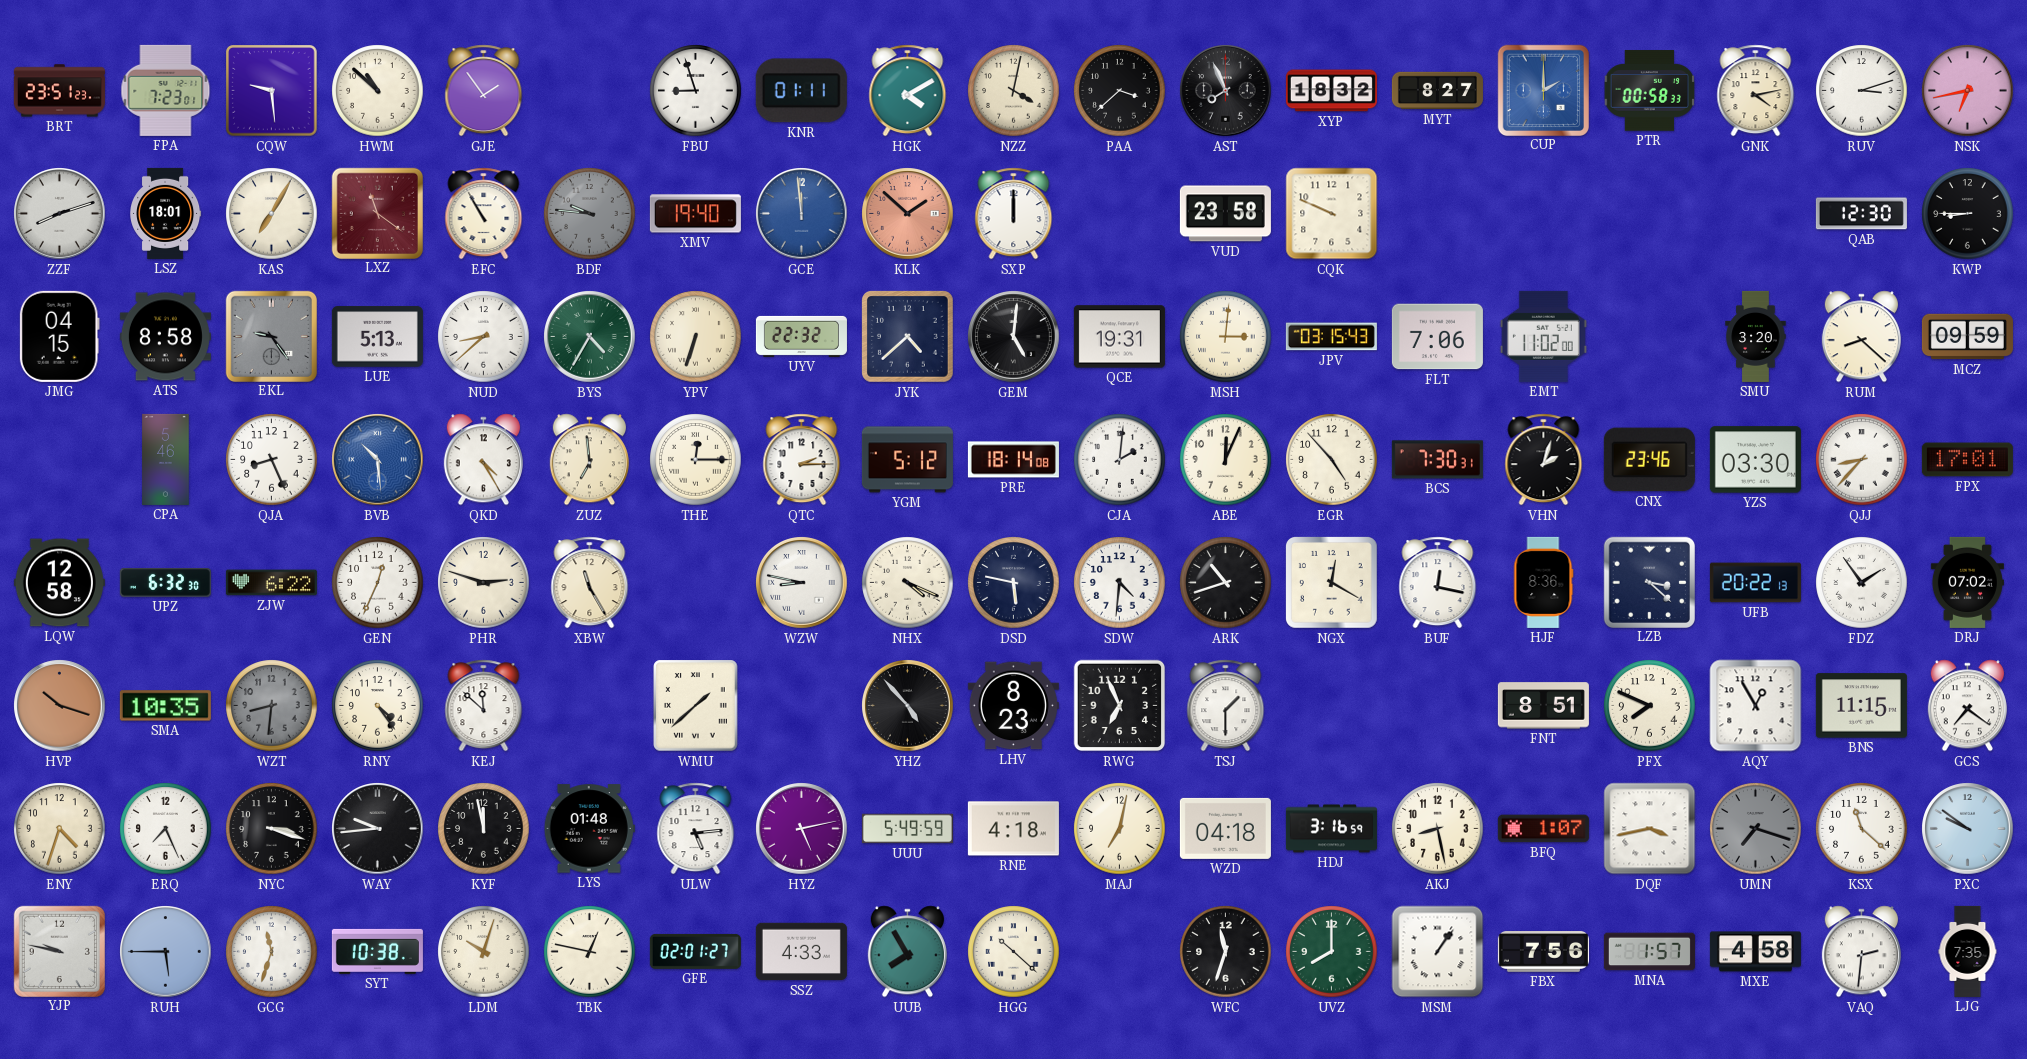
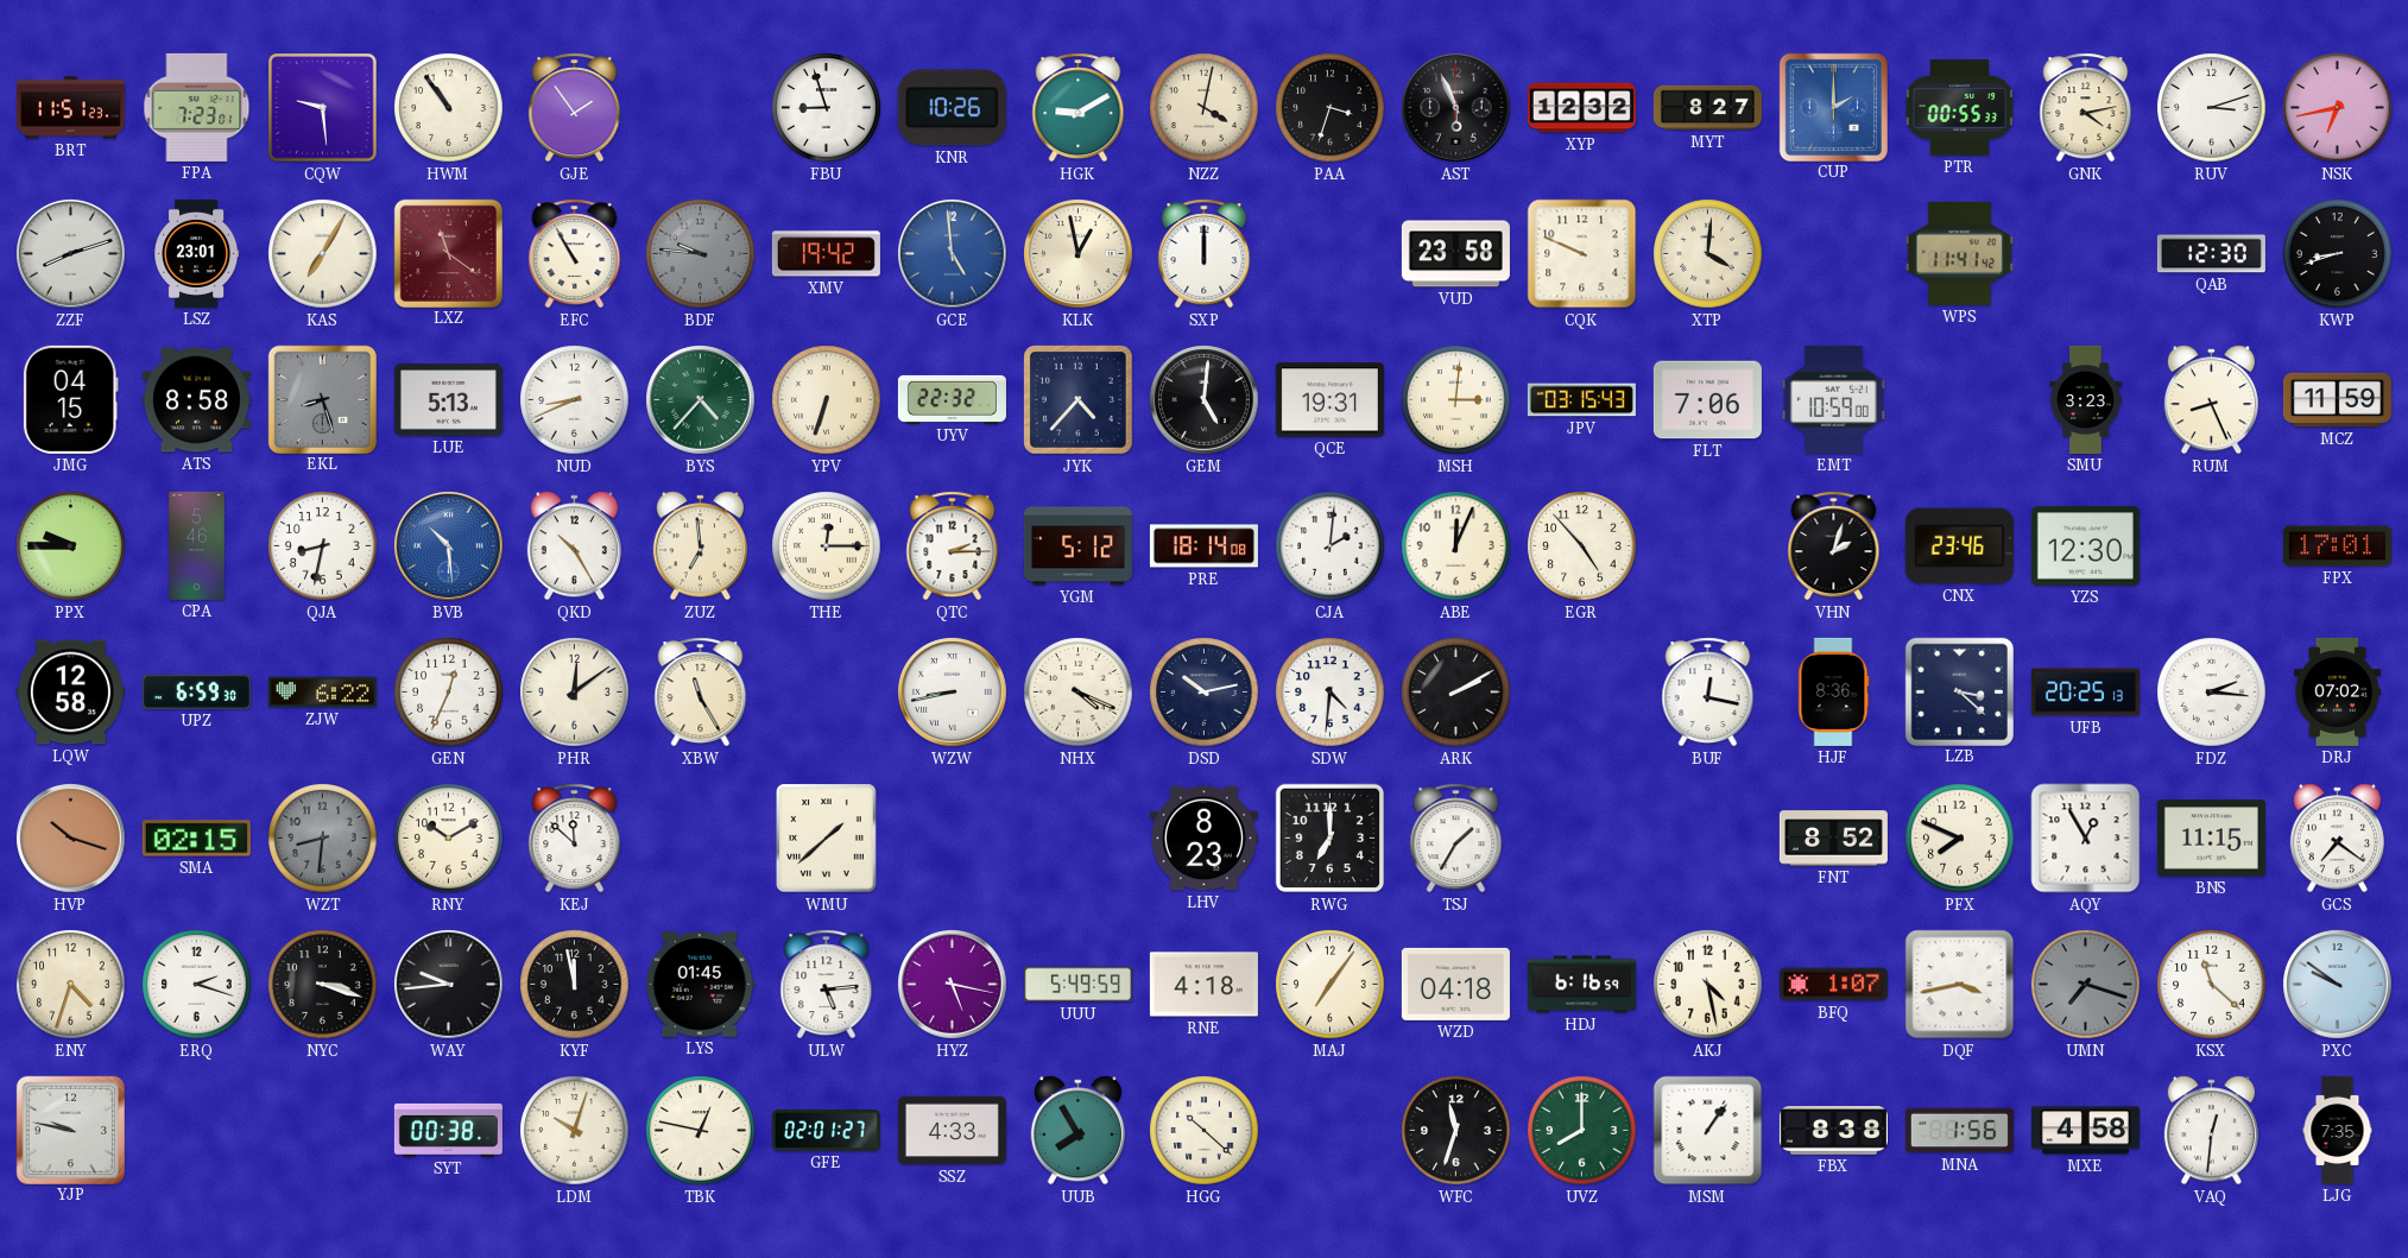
BRT: 23:51 -> 11:51
HWM: 10:52 -> 10:54
KNR: 01:11 -> 10:26
HGK: 4:10 -> 9:10
PAA: 3:38 -> 3:33
AST: 7:56 -> 5:56
XYP: 18:32 -> 12:32
PTR: 00:58 -> 00:55
LSZ: 18:01 -> 23:01
XMV: 19:40 -> 19:42
GCE: 11:59 -> 4:59
KLK: 1:52 -> 12:58
KLK dial: salmon -> cream
XTP: none -> 4:01
WPS: none -> 11:41
KWP: 8:45 -> 8:42
EKL: 9:24 -> 8:27
NUD: 8:38 -> 8:41
BYS: 4:35 -> 4:37
JYK: 4:38 -> 4:37
EMT: 11:02 -> 10:59
SMU: 3:20 -> 3:23
RUM: 8:22 -> 8:26
MCZ: 09:59 -> 11:59
PPX: none -> 9:45
QJA: 8:26 -> 8:32
QKD: 4:25 -> 10:25
BCS: 7:30 -> none
YZS: 03:30 -> 12:30
QJJ: 8:37 -> none
UPZ: 6:32 -> 6:59
PHR: 2:48 -> 12:09
WZW: 8:47 -> 8:43
DSD: 5:47 -> 10:13
ARK: 10:42 -> 2:10
NGX: 12:20 -> none
UFB: 20:22 -> 20:25
FDZ: 1:54 -> 2:16
SMA: 10:35 -> 02:15
RNY: 4:24 -> 10:10
YHZ: 4:53 -> none
RWG: 6:56 -> 7:00
TSJ: 1:30 -> 1:35
FNT: 8:51 -> 8:52
ERQ: 7:26 -> 2:18
LYS: 01:48 -> 01:45
HYZ: 5:13 -> 5:17
MAJ: 7:02 -> 7:06
HDJ: 3:16 -> 6:16
AKJ: 8:28 -> 4:28
RUH: 5:45 -> none
GCG: 11:33 -> none
SYT: 10:38 -> 00:38
FBX: 7:56 -> 8:38
MNA: 1:57 -> 1:56
VAQ: 2:31 -> 12:31
